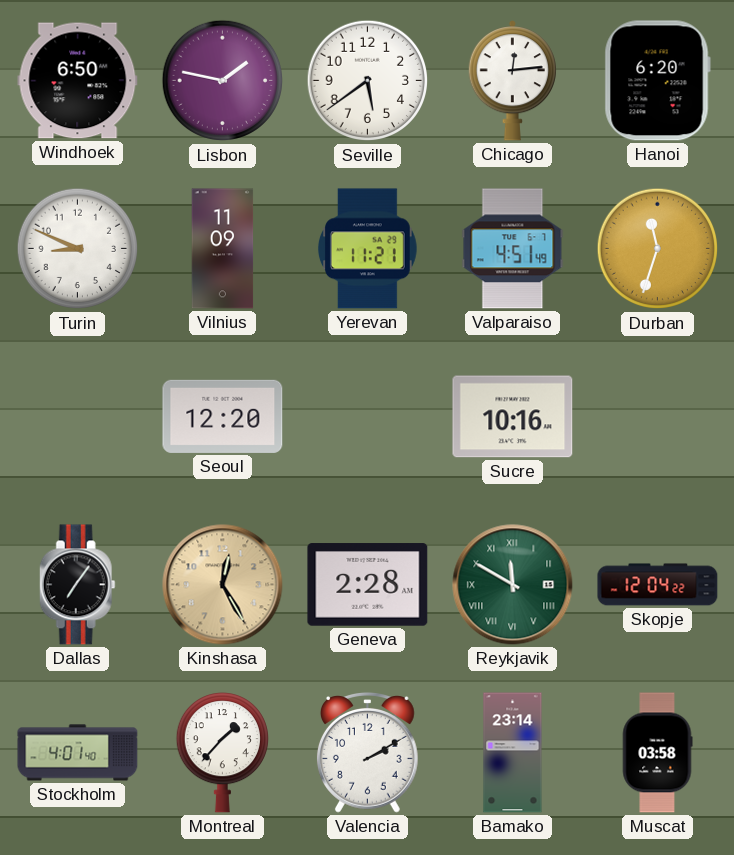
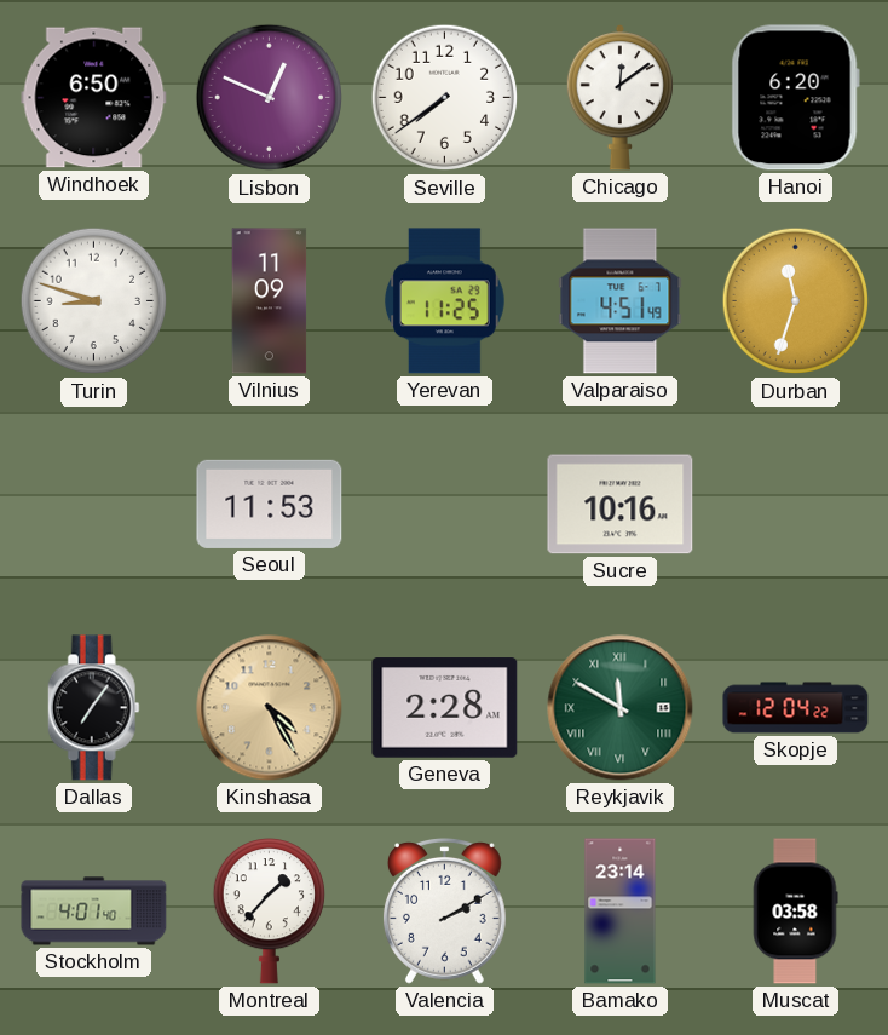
Lisbon: 1:47 -> 12:49
Seville: 5:39 -> 7:39
Chicago: 12:14 -> 12:09
Turin: 8:49 -> 8:48
Yerevan: 11:21 -> 11:25
Seoul: 12:20 -> 11:53
Kinshasa: 12:25 -> 4:25
